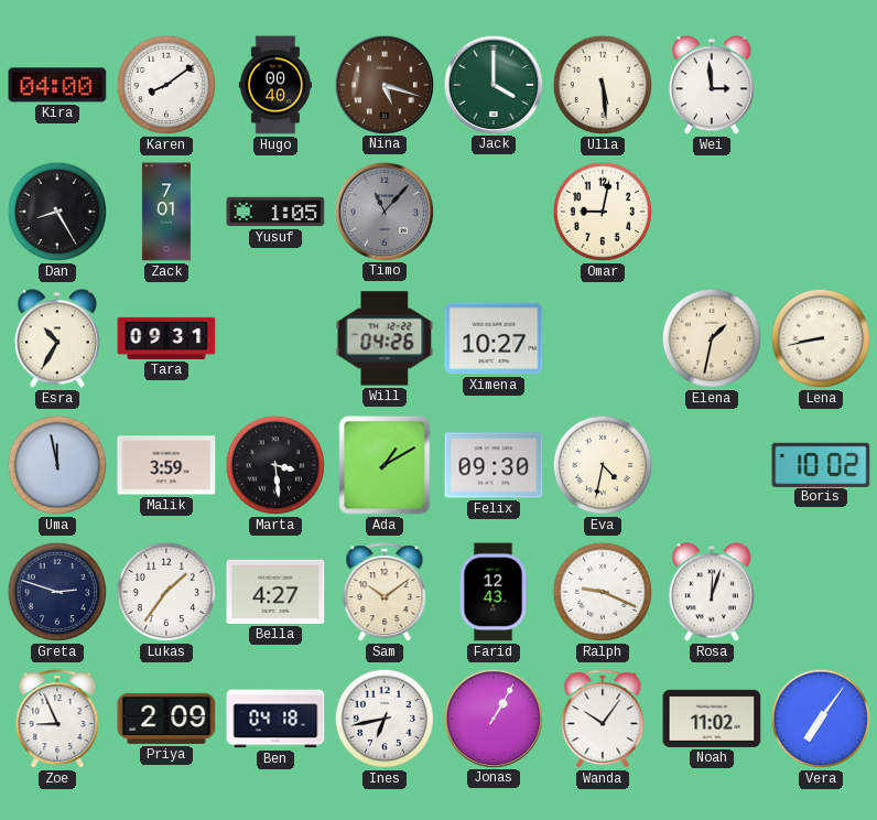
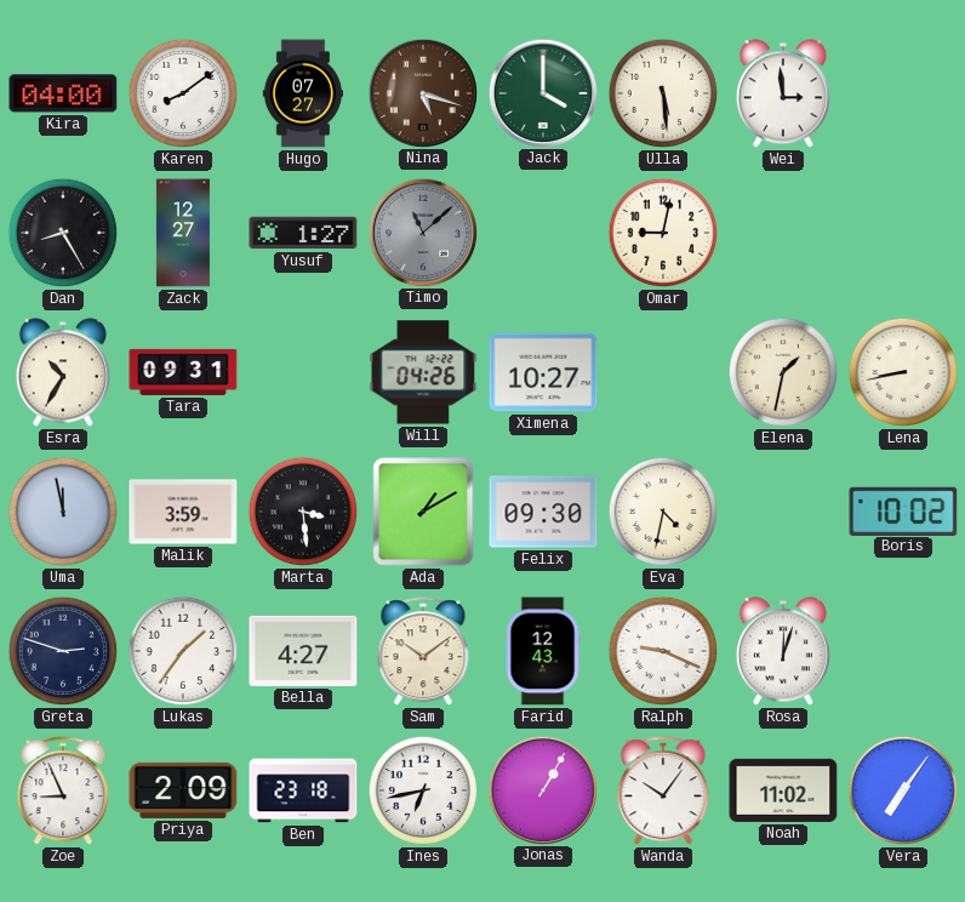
Hugo: 00:40 -> 07:27
Zack: 7:01 -> 12:27
Yusuf: 1:05 -> 1:27
Timo: 11:07 -> 11:08
Ben: 04:18 -> 23:18
